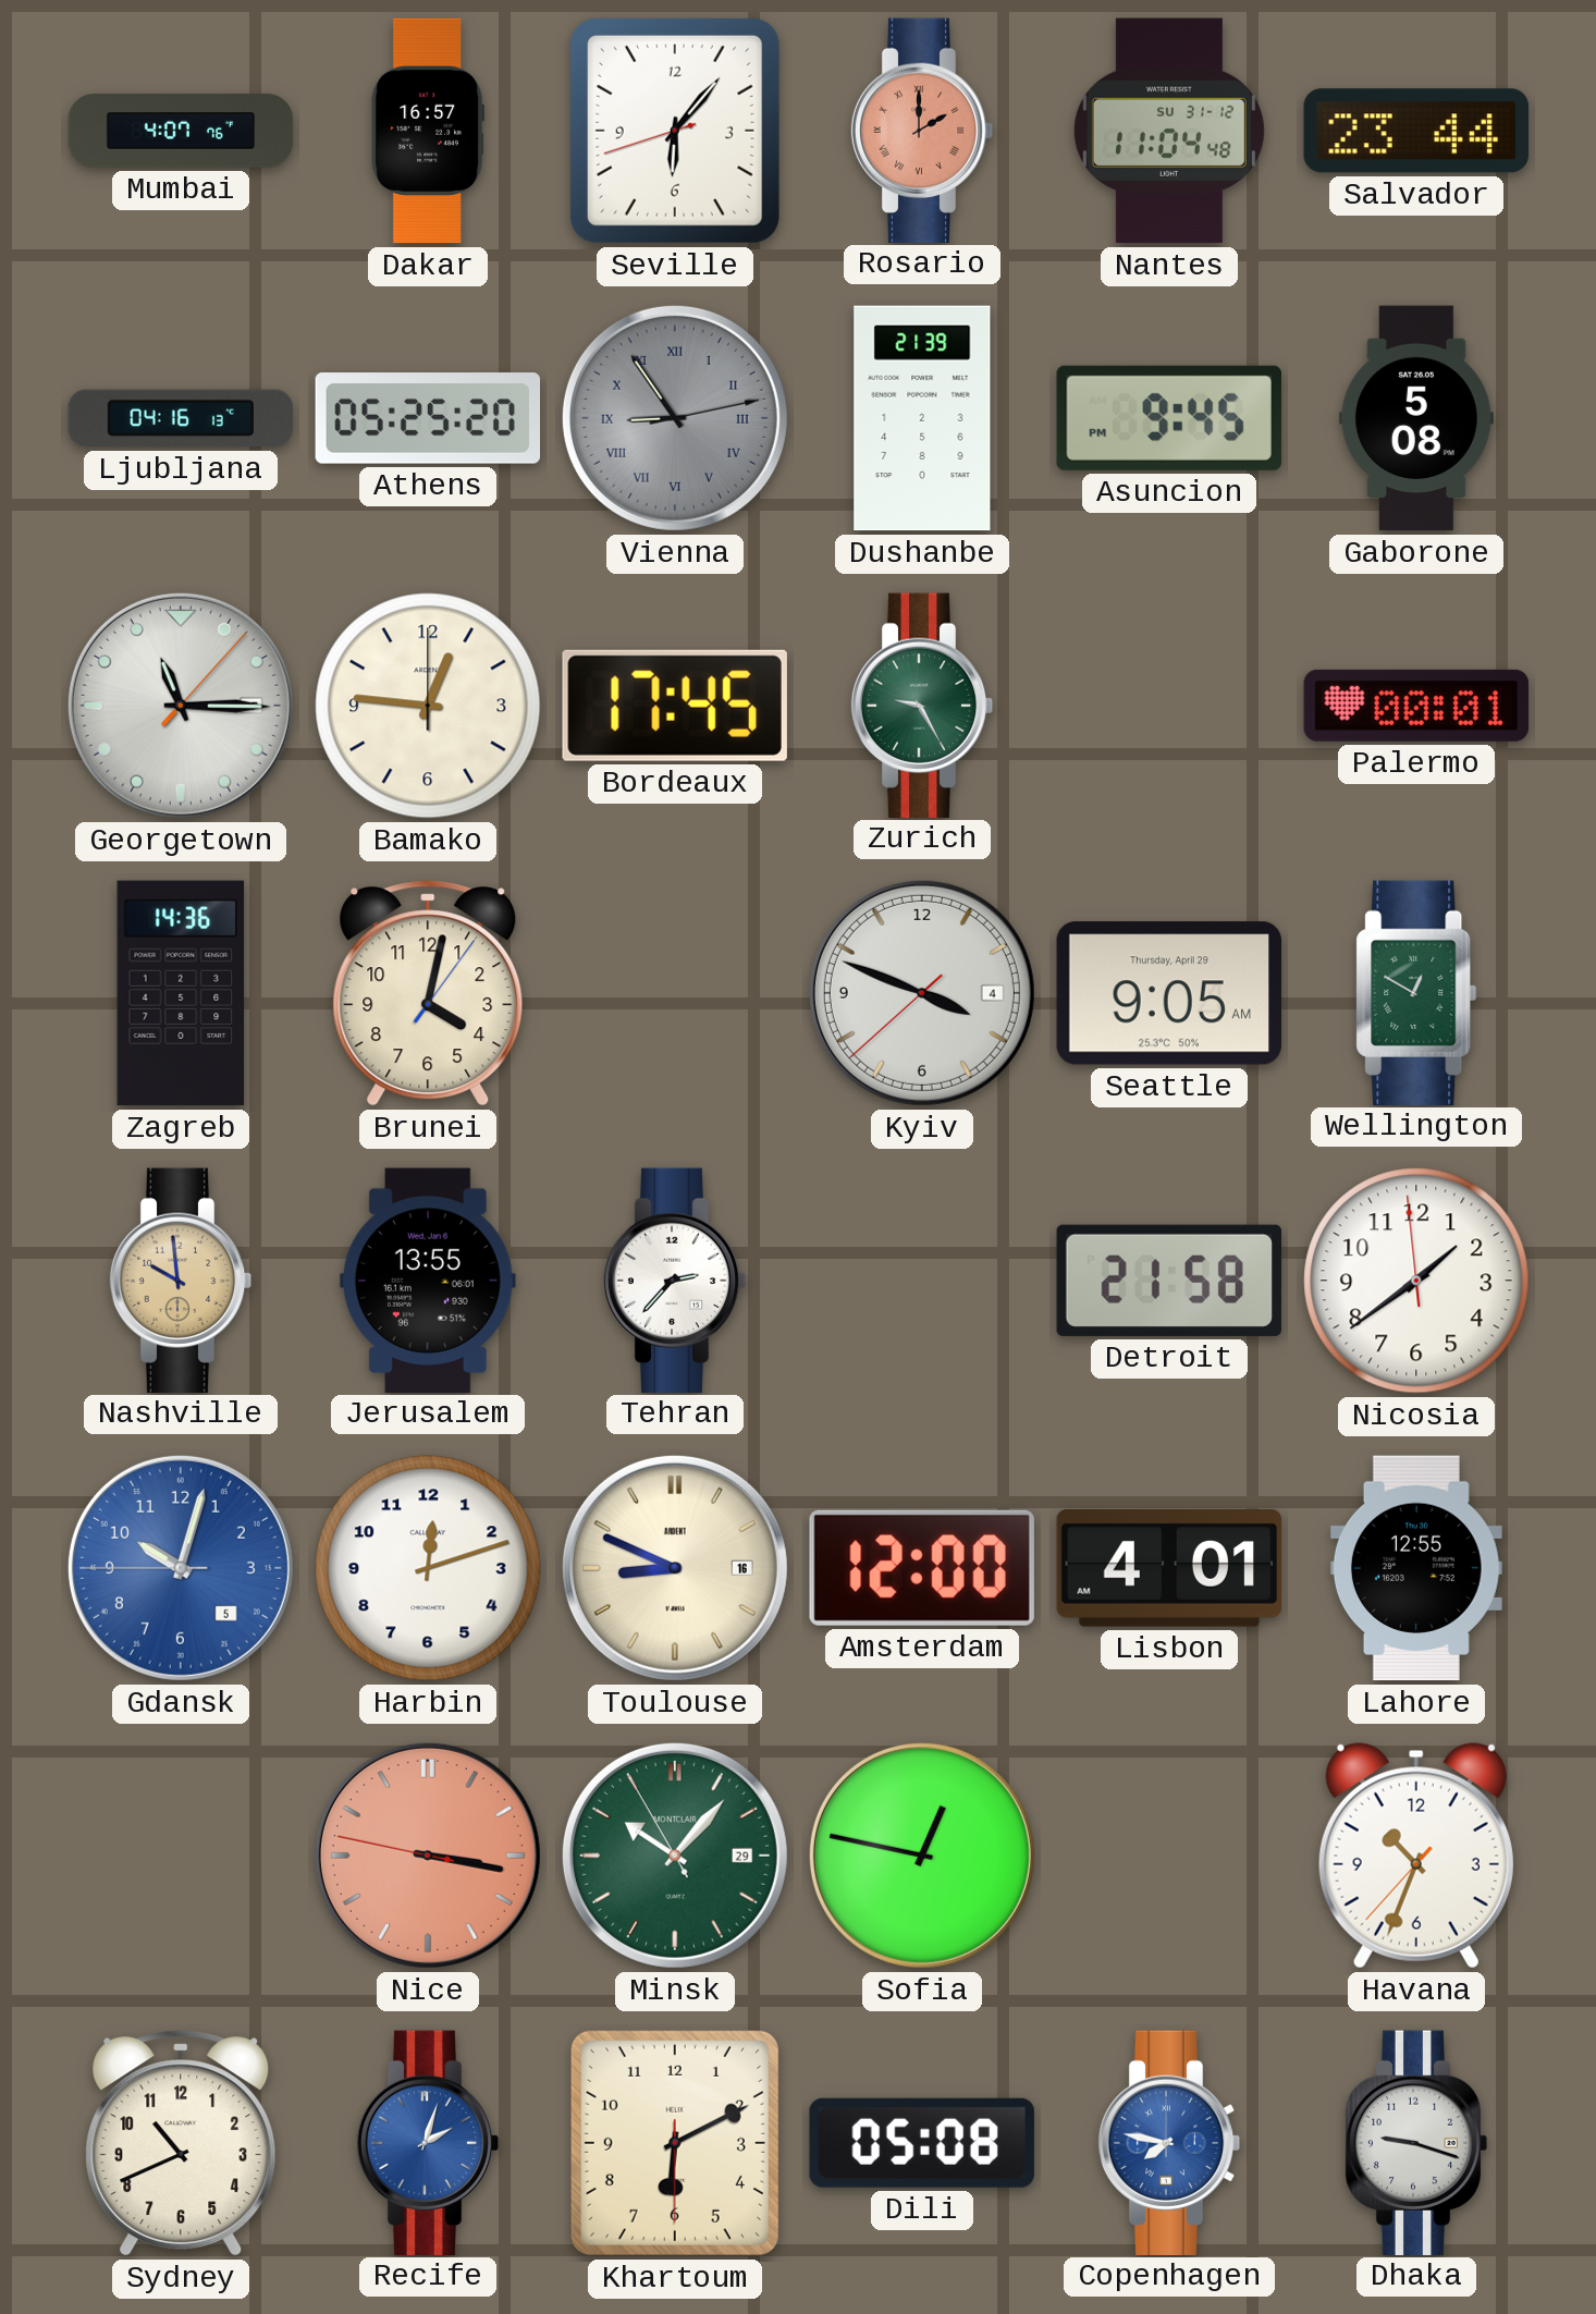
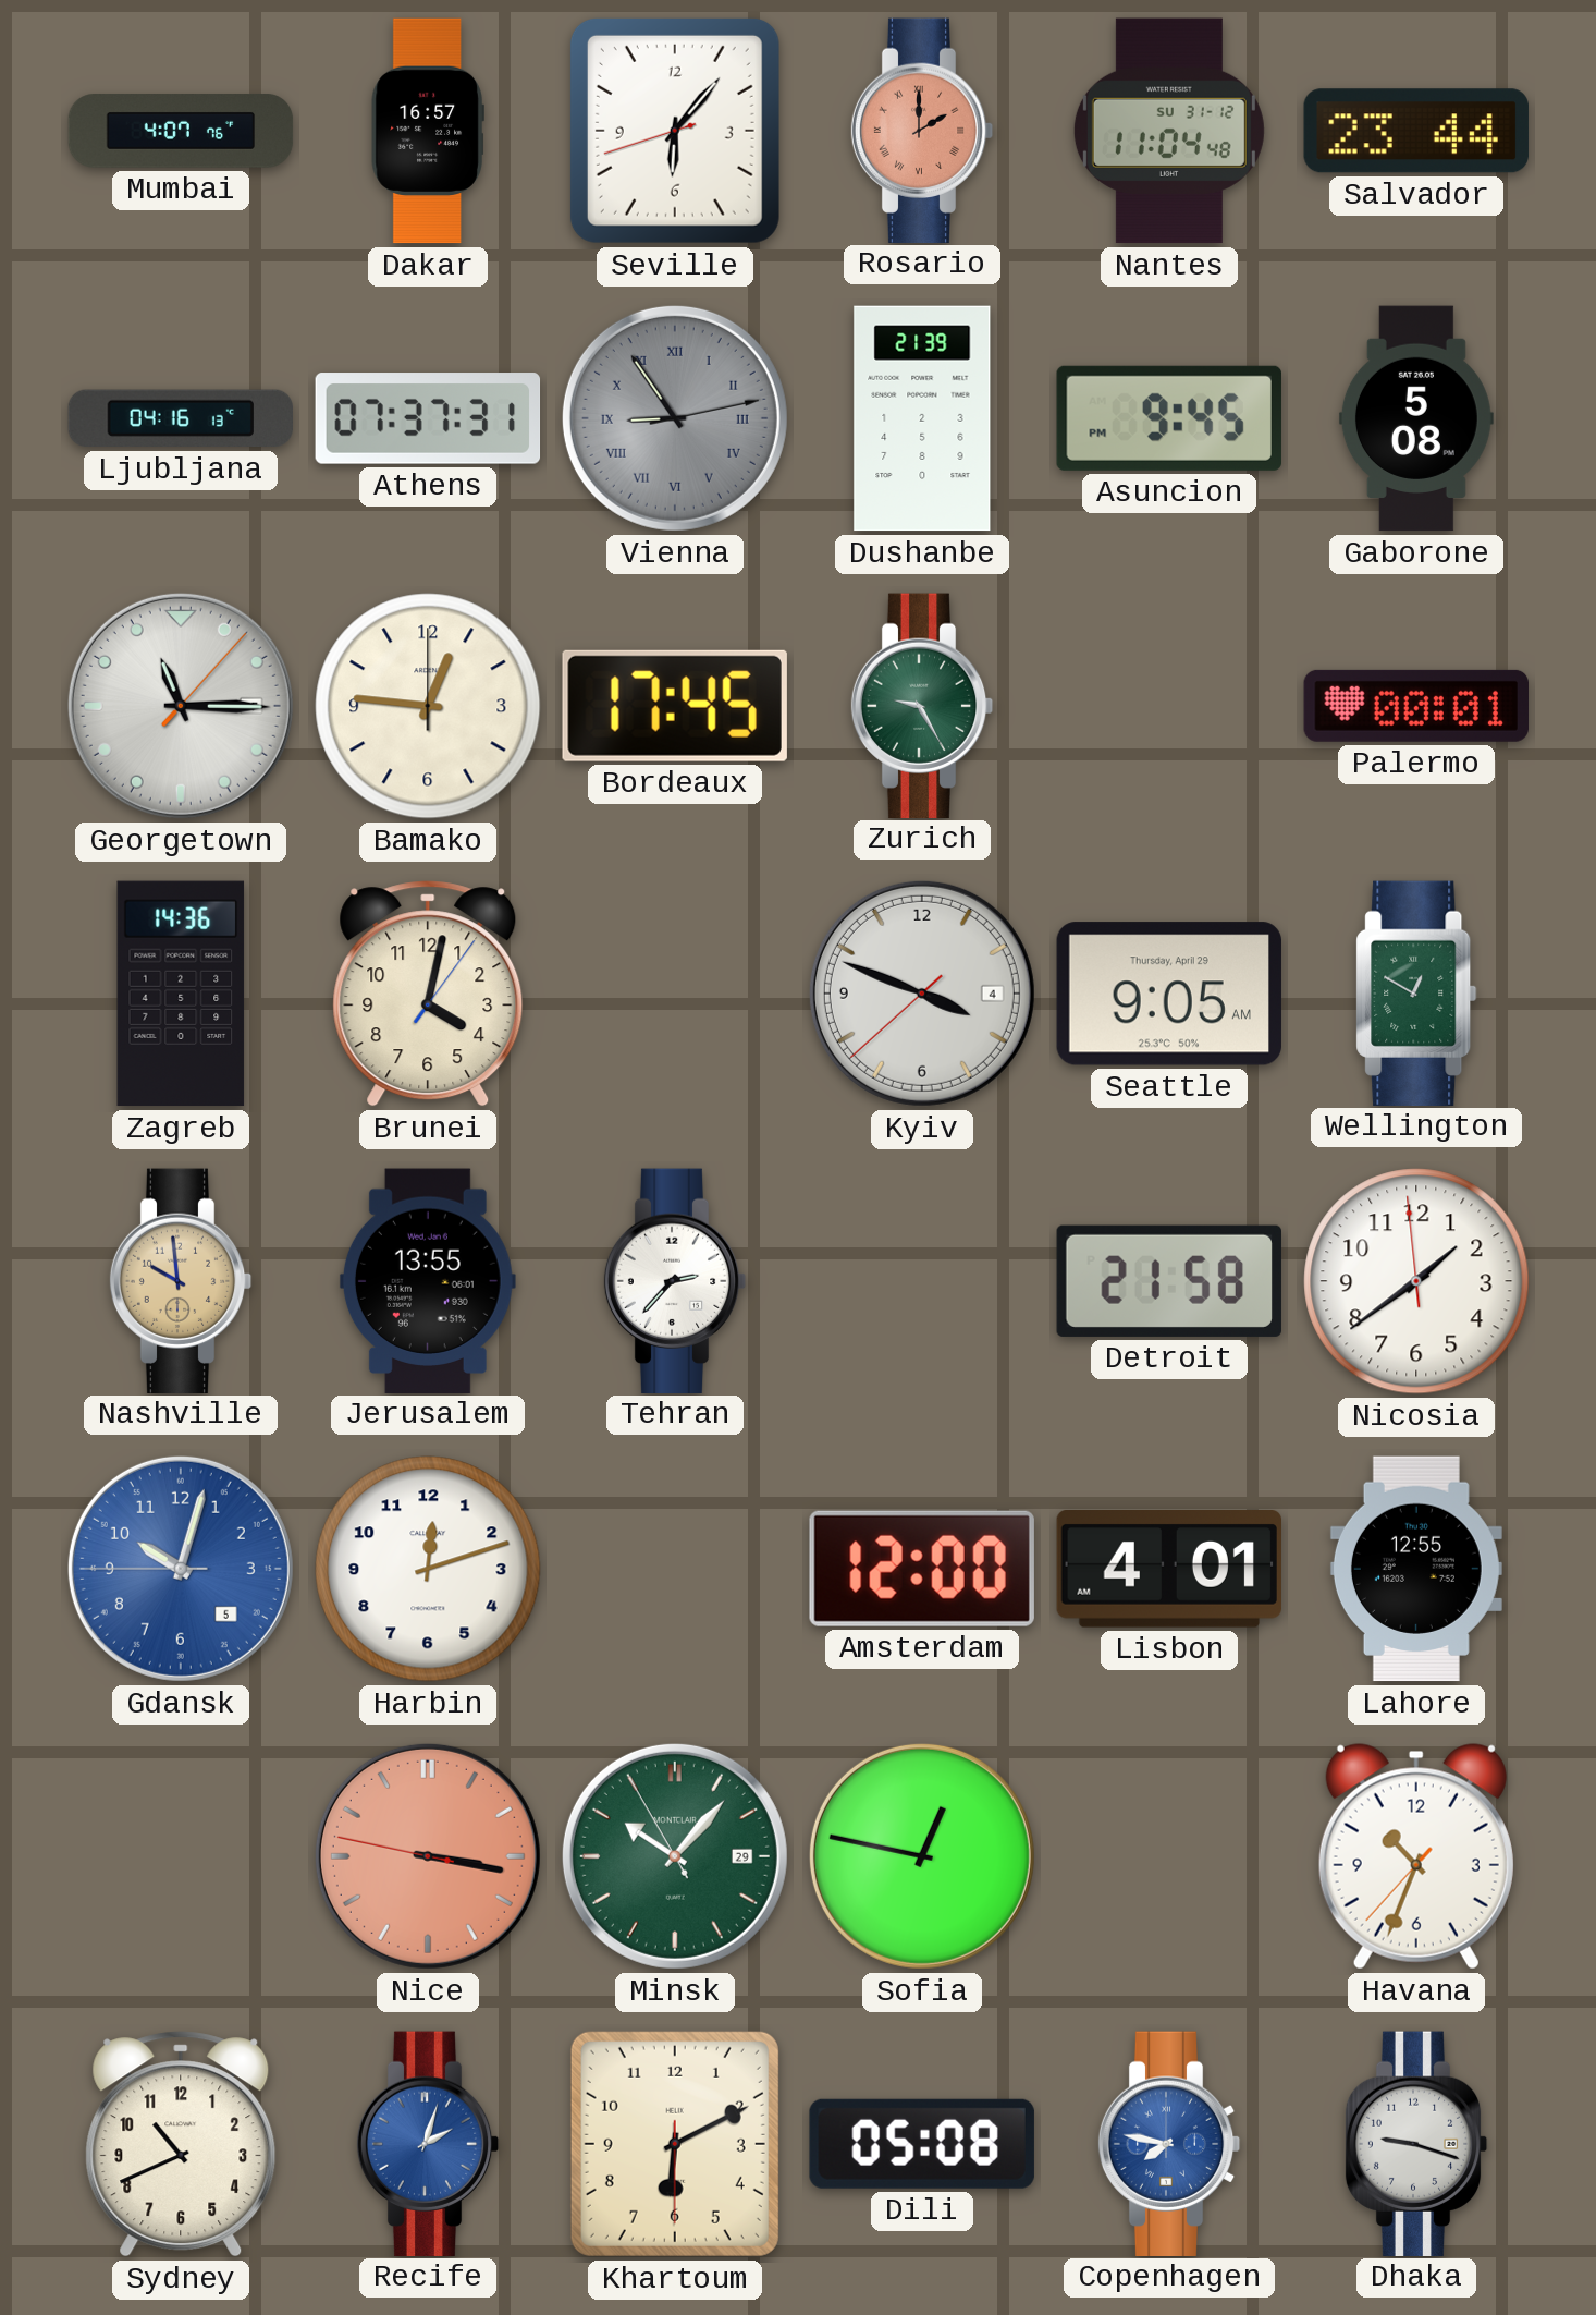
Athens: 05:25 -> 07:37
Toulouse: 8:49 -> none
